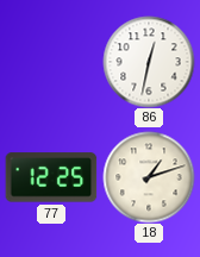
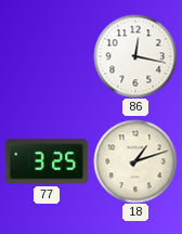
86: 12:32 -> 12:17
77: 12:25 -> 3:25
